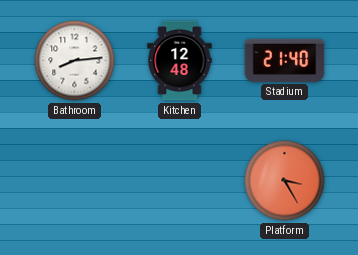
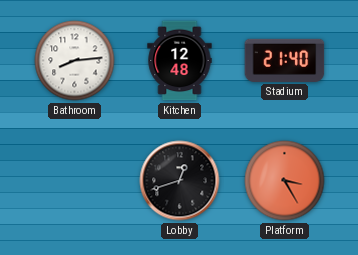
Lobby: none -> 12:42
